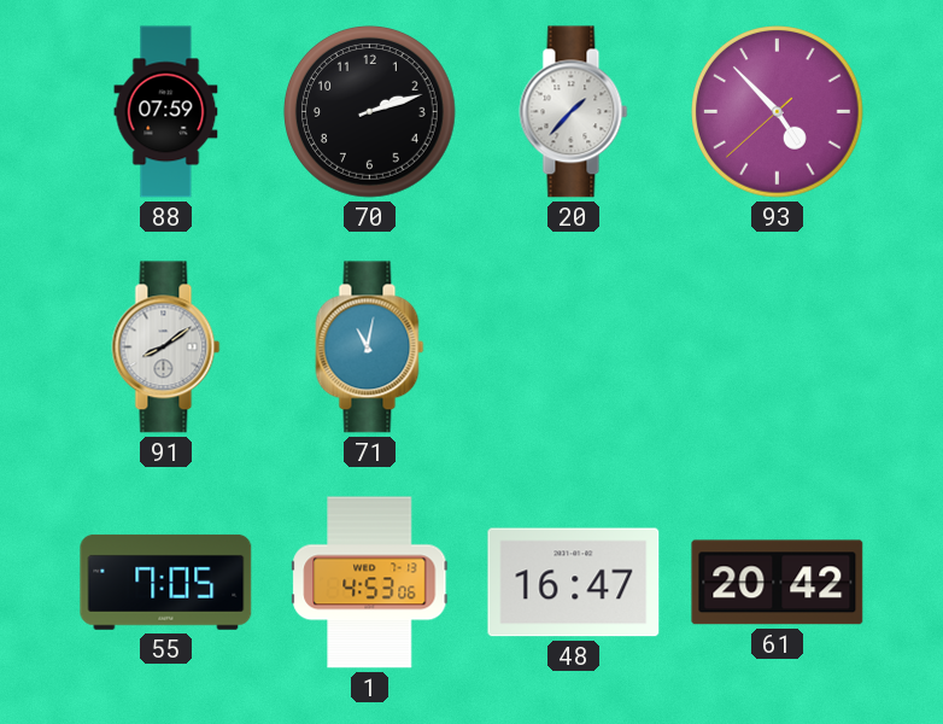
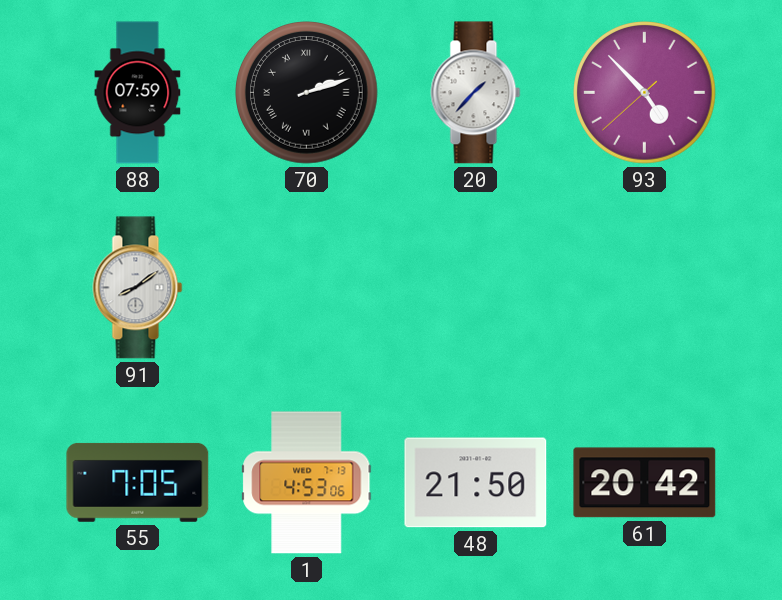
70 numerals: Arabic -> Roman
71: 11:02 -> none
48: 16:47 -> 21:50
